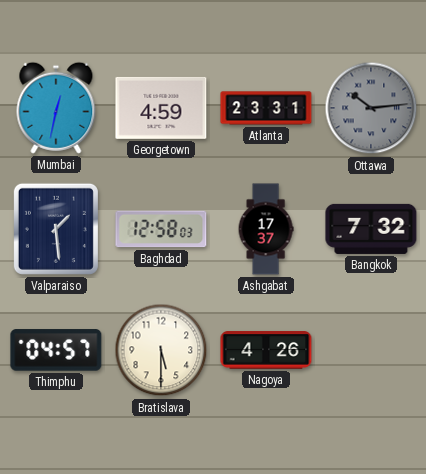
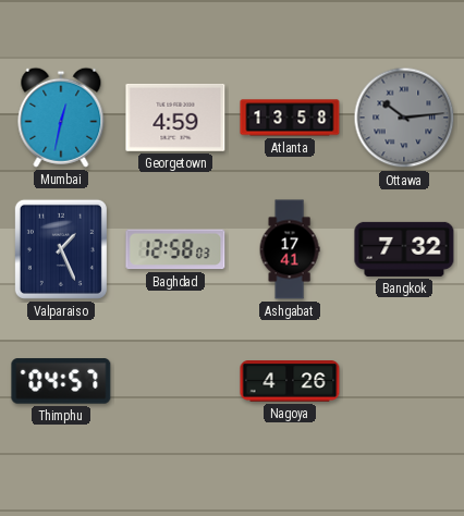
Atlanta: 23:31 -> 13:58
Valparaiso: 1:29 -> 1:26
Ashgabat: 17:37 -> 17:41
Bratislava: 5:30 -> none
